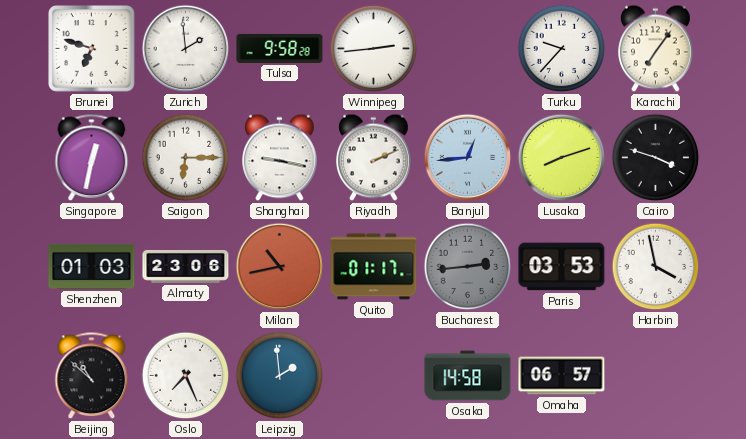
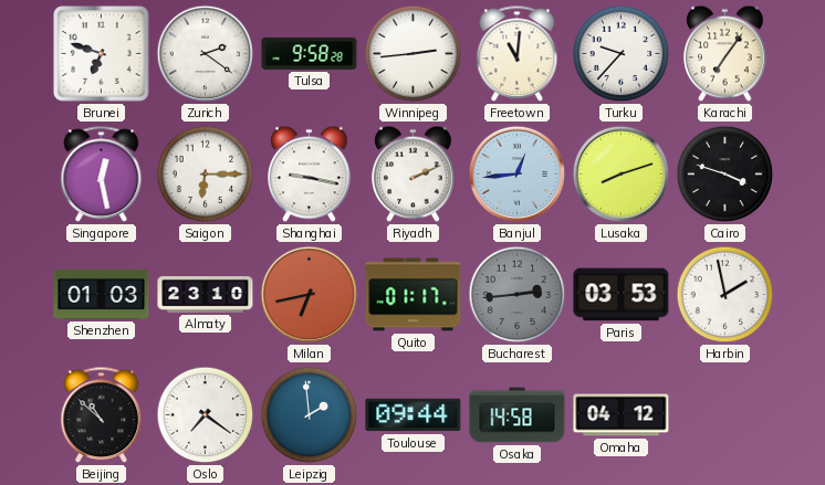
Zurich: 1:59 -> 2:21
Freetown: none -> 11:01
Singapore: 12:32 -> 12:28
Almaty: 23:06 -> 23:10
Milan: 10:43 -> 6:43
Harbin: 3:58 -> 1:58
Oslo: 7:26 -> 7:21
Toulouse: none -> 09:44
Omaha: 06:57 -> 04:12
